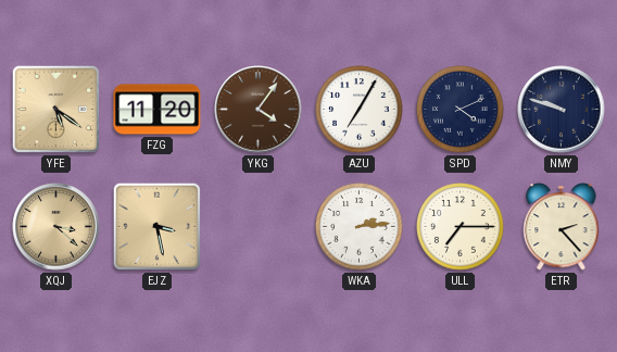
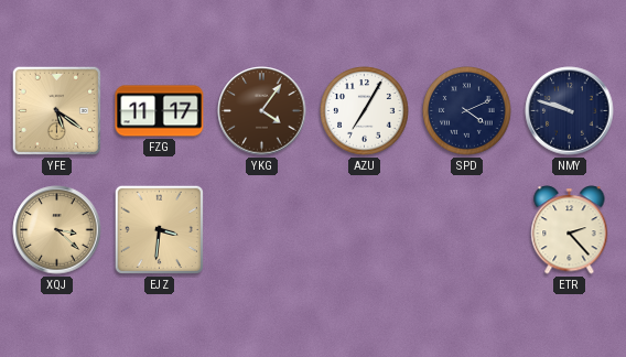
FZG: 11:20 -> 11:17
EJZ: 3:28 -> 3:31
WKA: 2:14 -> none
ULL: 7:15 -> none
